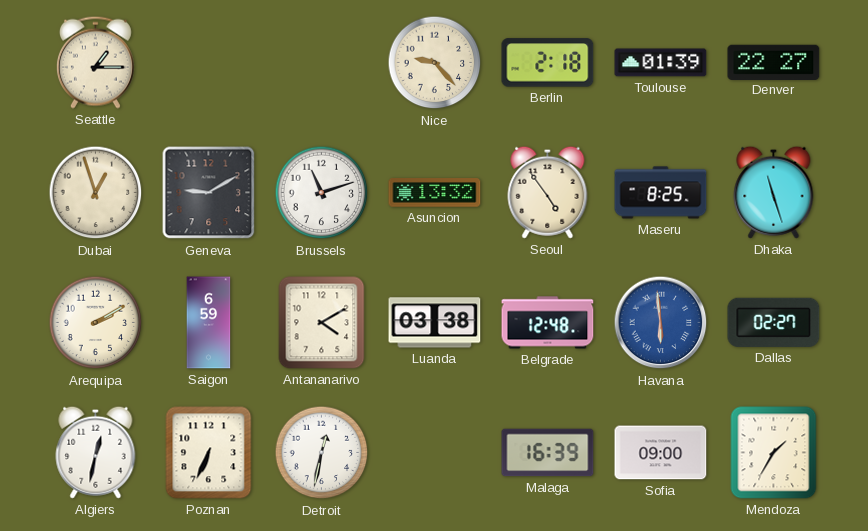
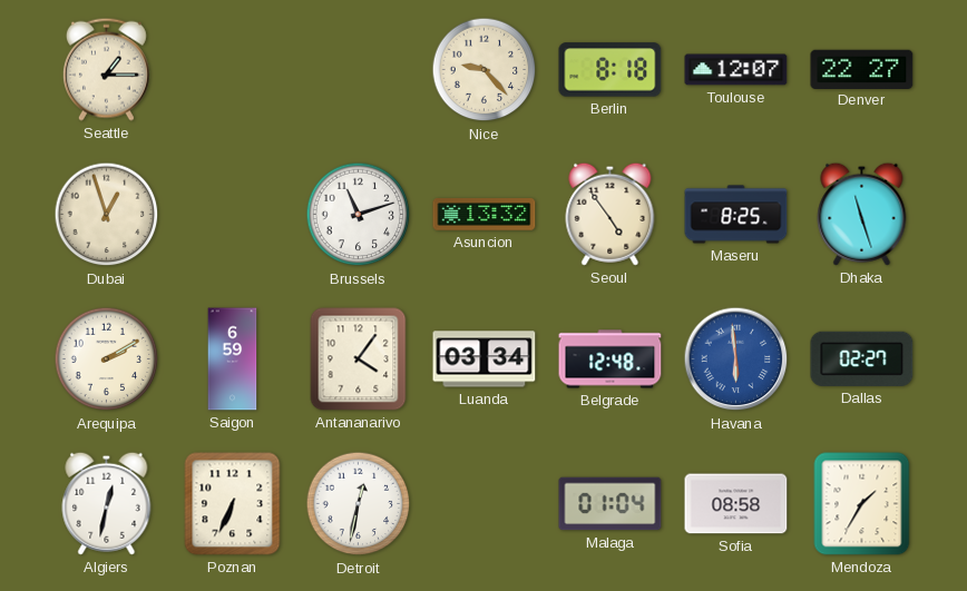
Berlin: 2:18 -> 8:18
Toulouse: 01:39 -> 12:07
Geneva: 9:10 -> none
Antananarivo: 4:10 -> 4:06
Luanda: 03:38 -> 03:34
Malaga: 16:39 -> 01:04
Sofia: 09:00 -> 08:58
